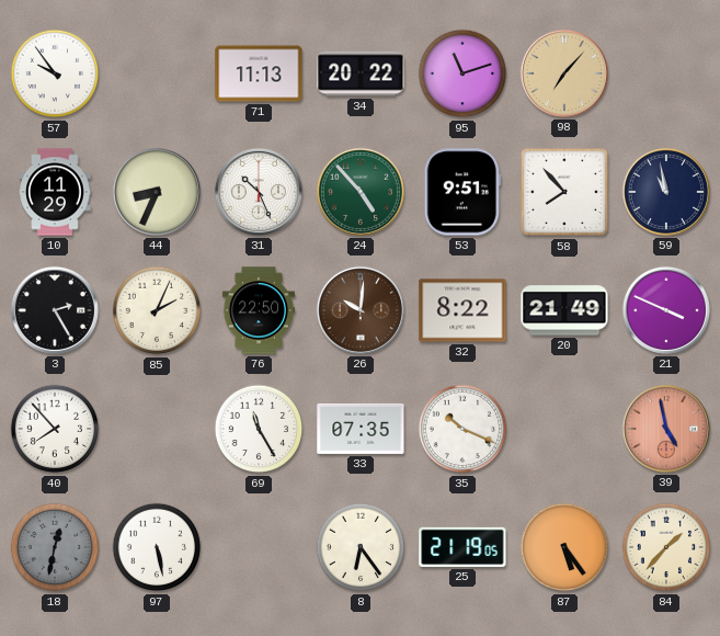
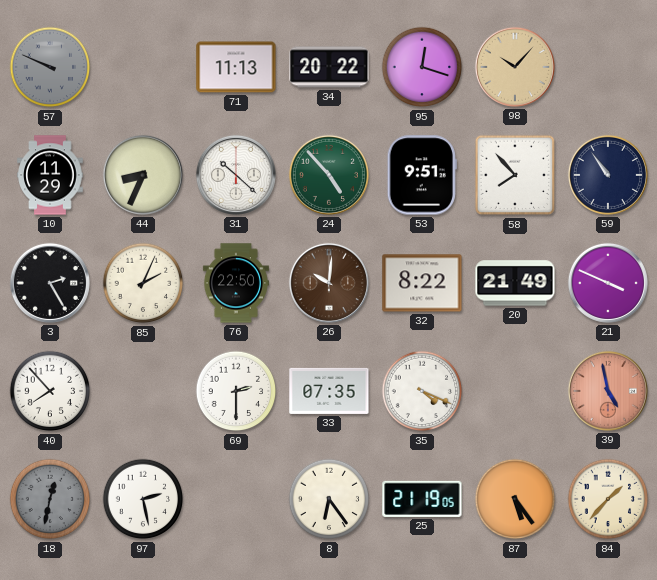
57: 9:54 -> 9:49
57 dial: white -> grey
95: 11:12 -> 12:18
98: 7:07 -> 10:07
31: 10:26 -> 10:22
59: 10:58 -> 10:54
69: 11:25 -> 2:30
35: 10:19 -> 4:19
97: 5:28 -> 2:28
